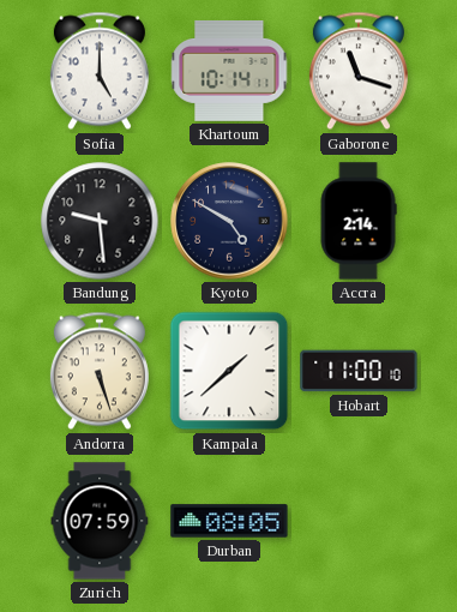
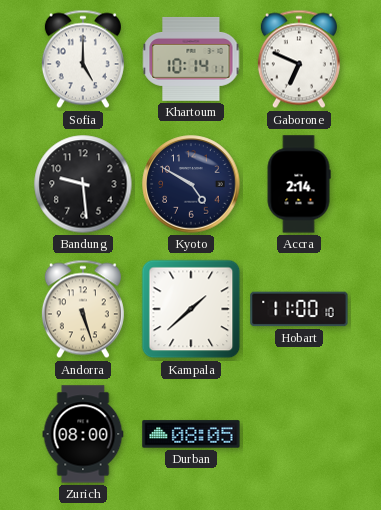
Gaborone: 11:18 -> 6:49
Zurich: 07:59 -> 08:00
